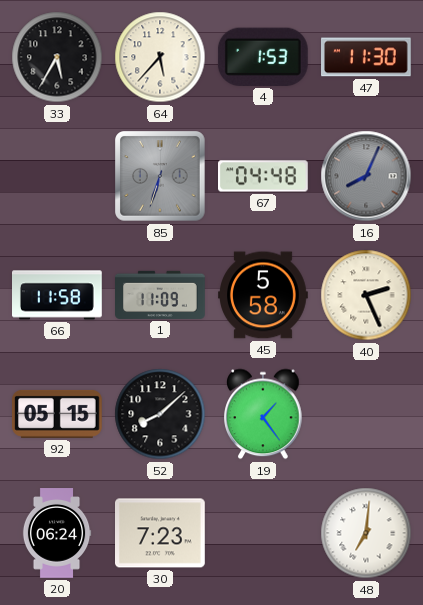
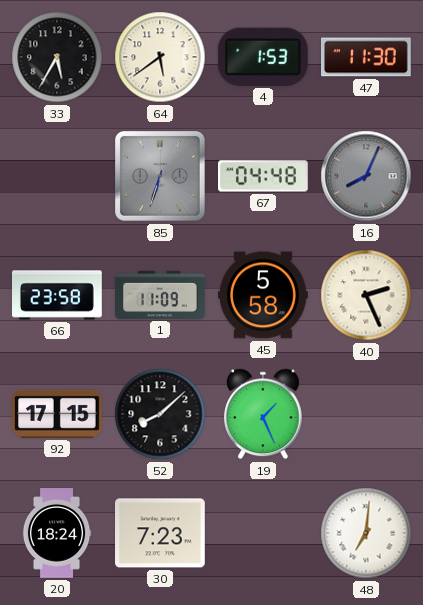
64: 5:37 -> 5:39
66: 11:58 -> 23:58
92: 05:15 -> 17:15
19: 1:24 -> 1:26
20: 06:24 -> 18:24
